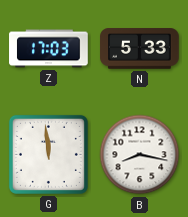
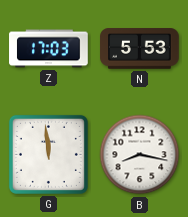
N: 5:33 -> 5:53
